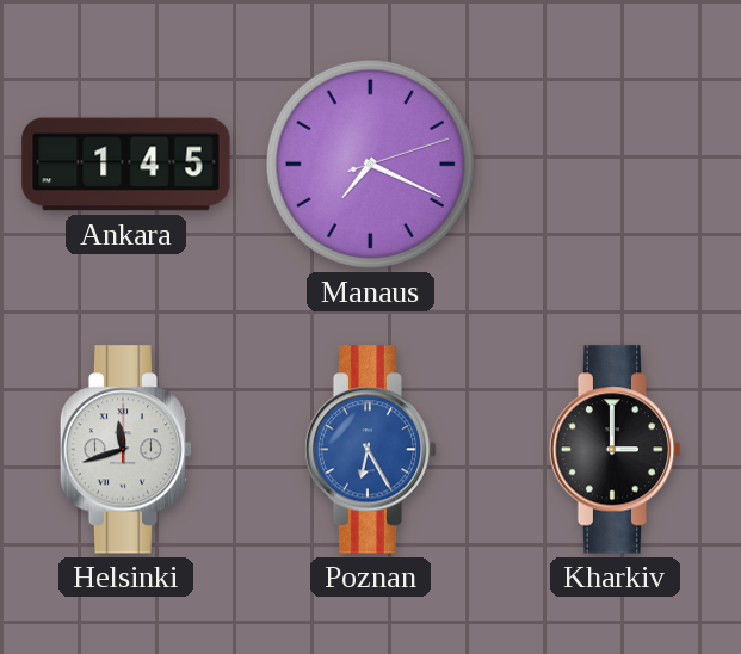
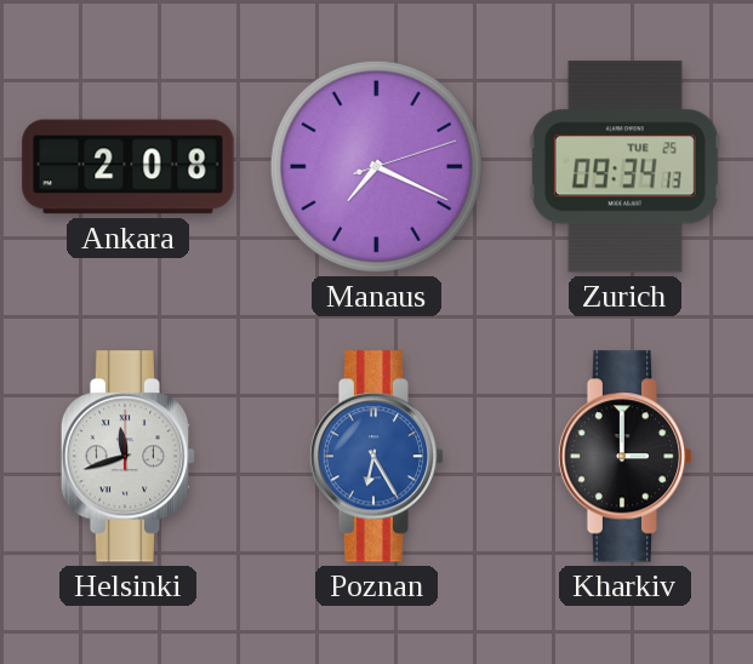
Ankara: 1:45 -> 2:08
Zurich: none -> 09:34
